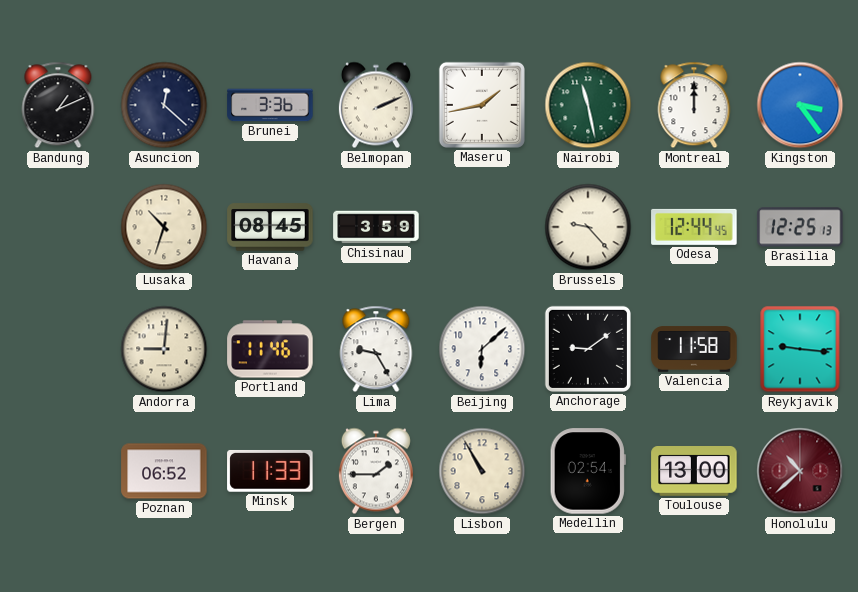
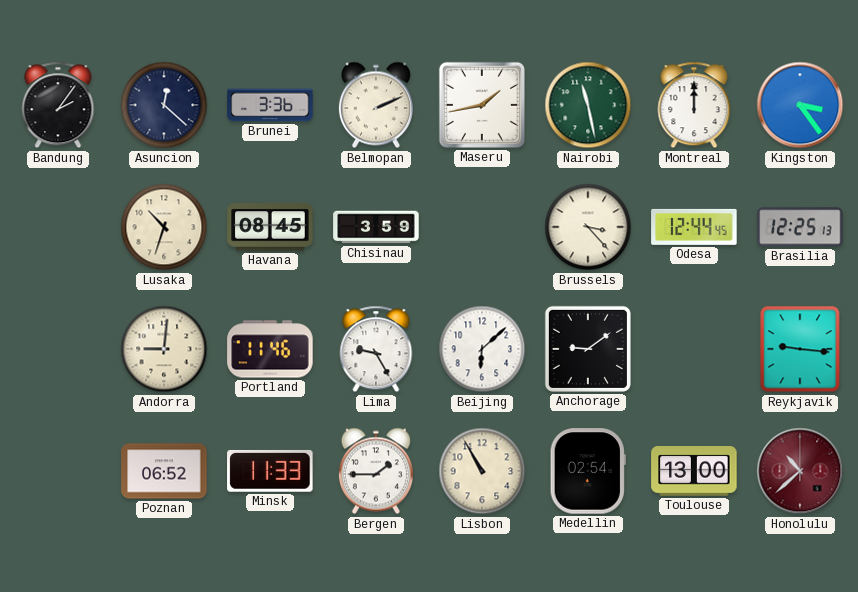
Bandung: 1:11 -> 2:06
Brussels: 9:23 -> 3:23
Valencia: 11:58 -> none
